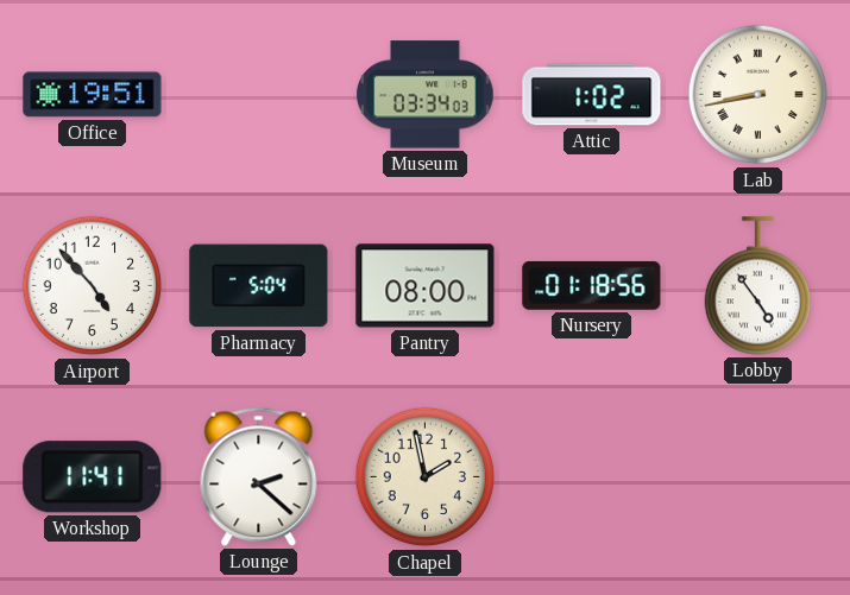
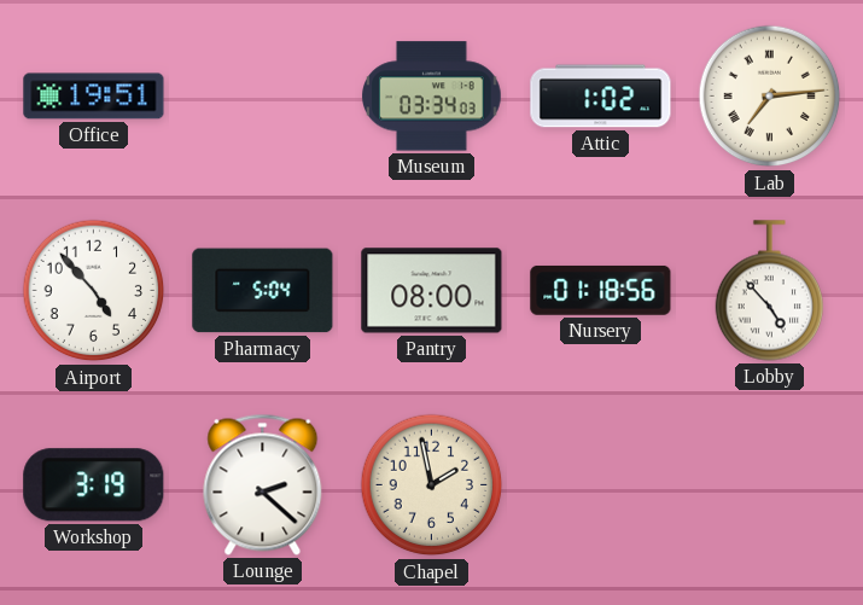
Lab: 8:43 -> 7:14
Lobby: 4:54 -> 4:53
Workshop: 11:41 -> 3:19
